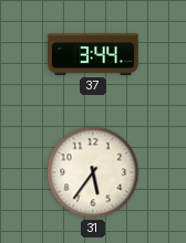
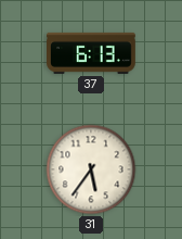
37: 3:44 -> 6:13
